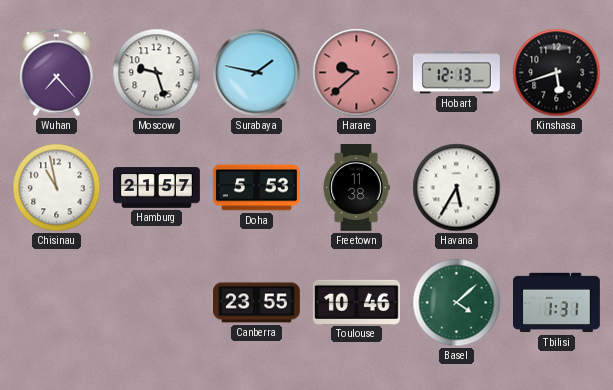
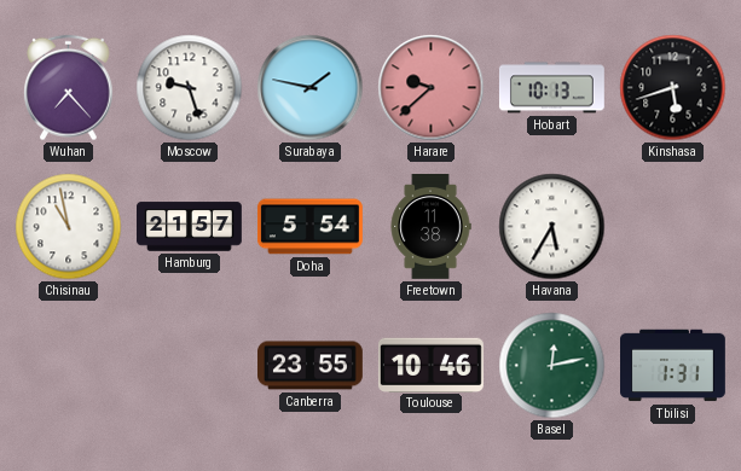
Hobart: 12:13 -> 10:13
Doha: 5:53 -> 5:54
Basel: 4:08 -> 12:13
